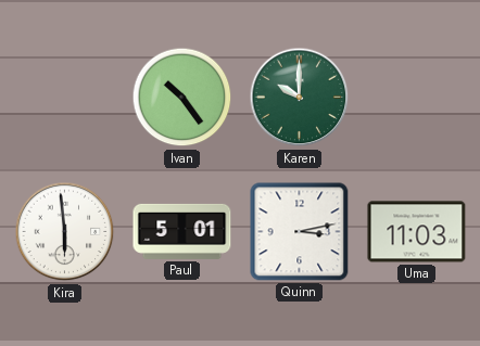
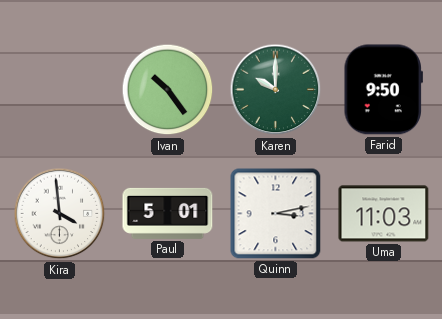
Farid: none -> 9:50
Kira: 5:59 -> 3:59
